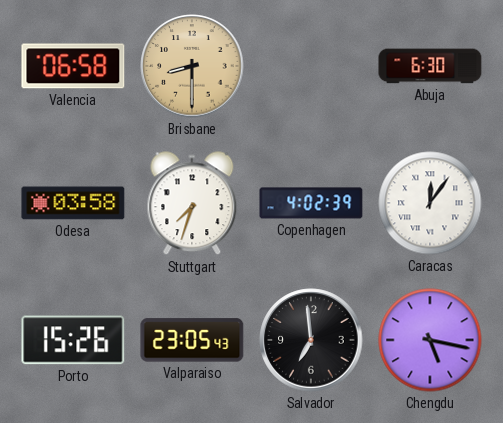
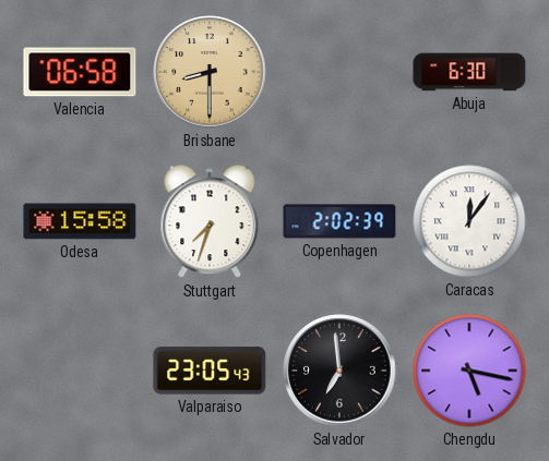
Odesa: 03:58 -> 15:58
Copenhagen: 4:02 -> 2:02
Porto: 15:26 -> none
